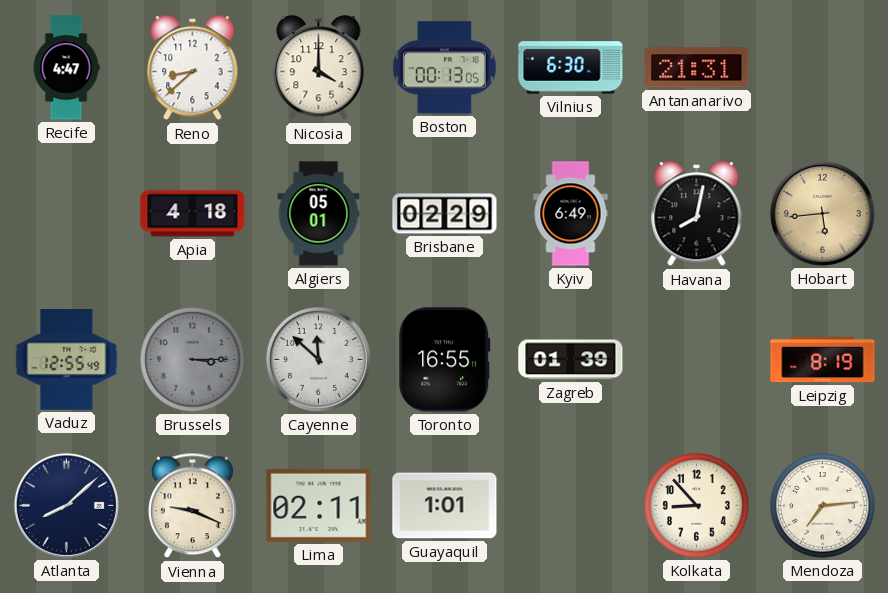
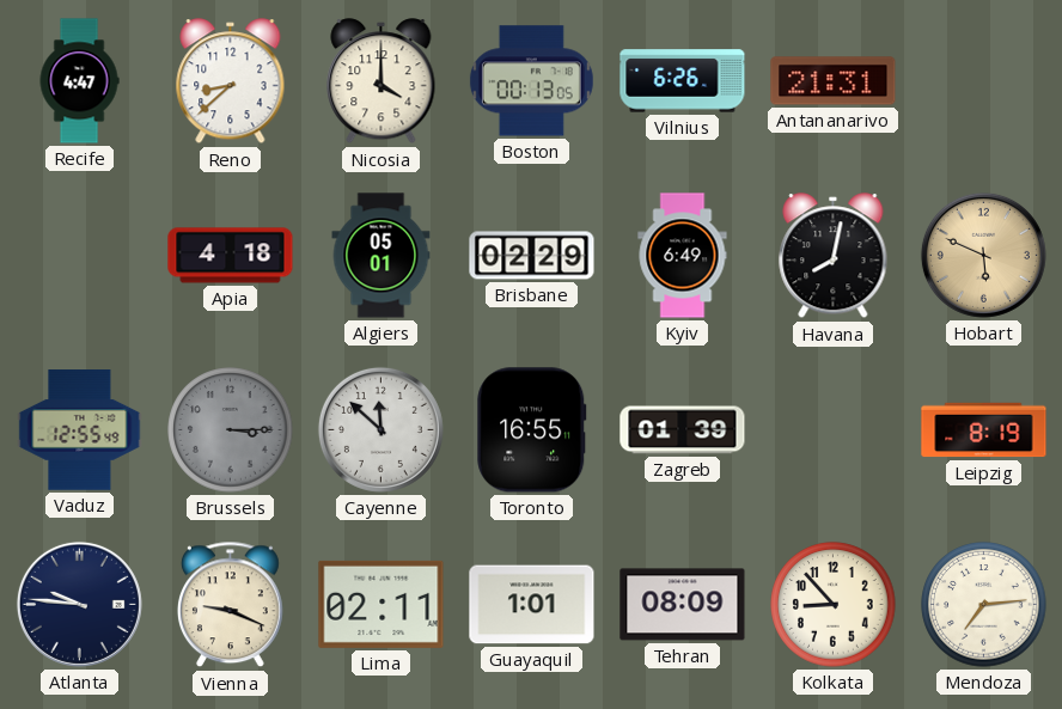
Vilnius: 6:30 -> 6:26
Hobart: 5:44 -> 5:49
Atlanta: 8:08 -> 9:46
Tehran: none -> 08:09
